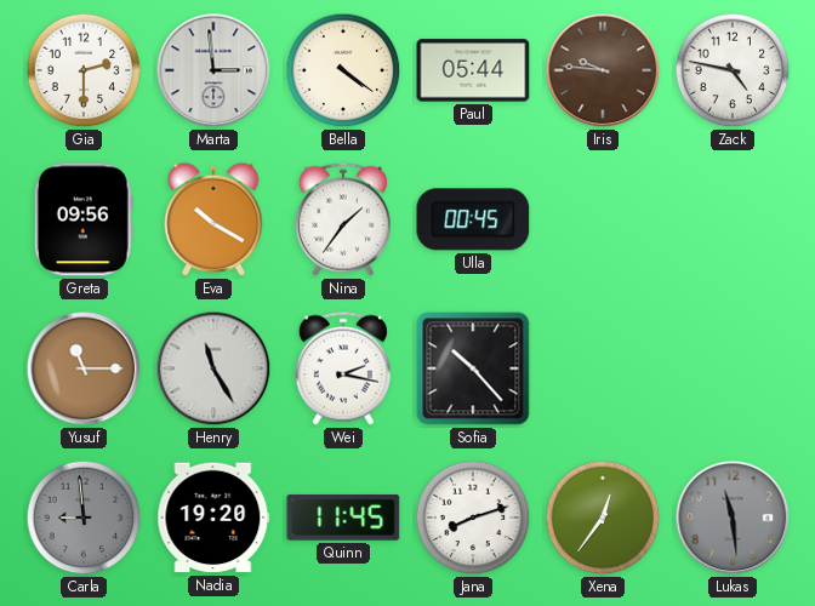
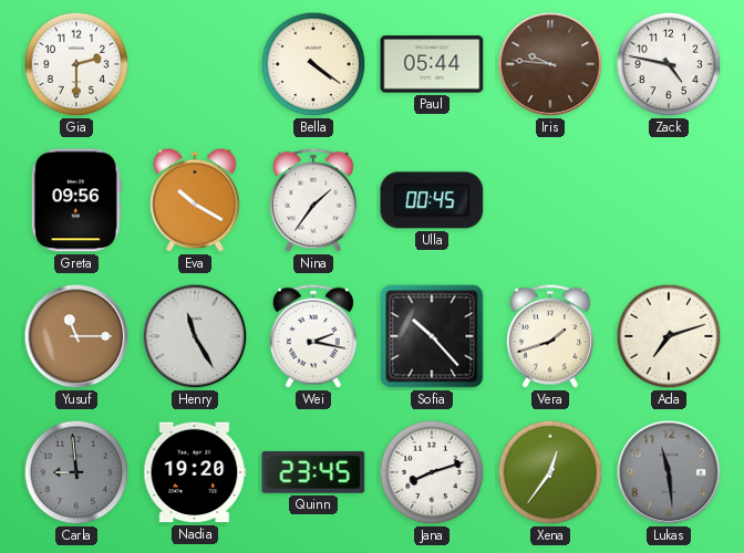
Marta: 2:59 -> none
Vera: none -> 1:42
Ada: none -> 7:12
Quinn: 11:45 -> 23:45
